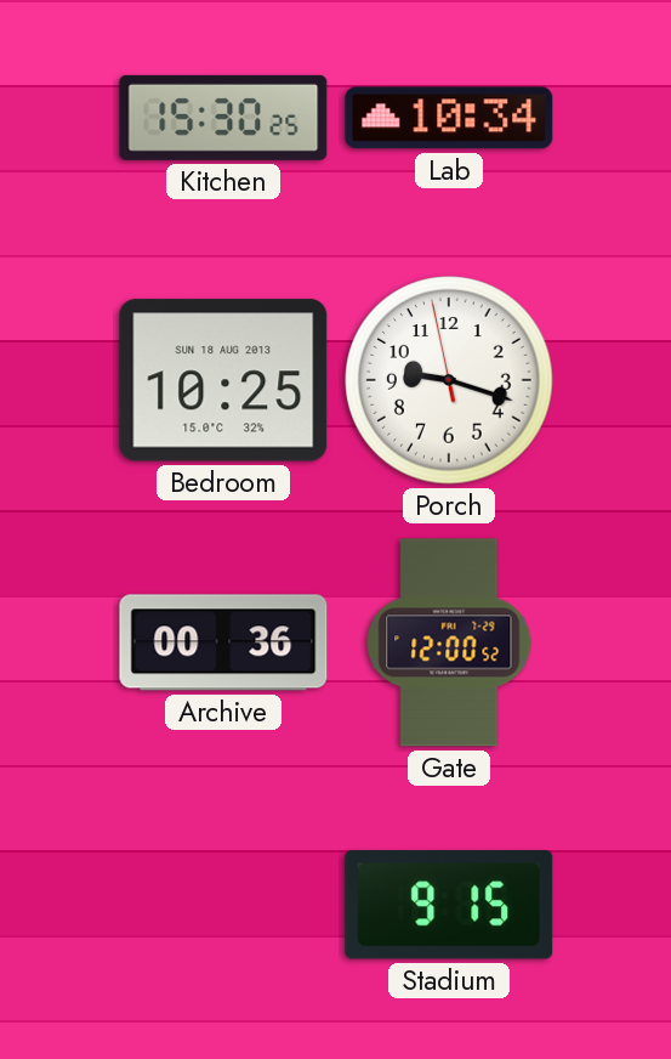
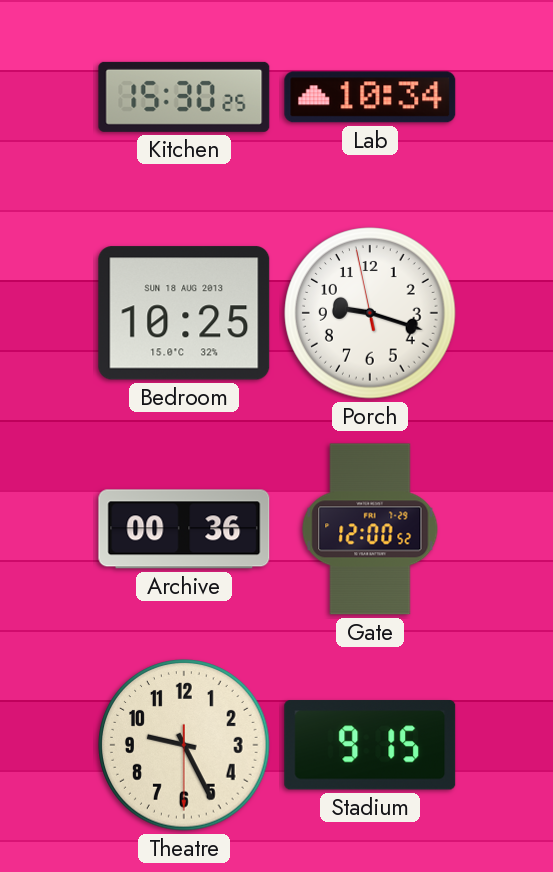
Theatre: none -> 9:25
